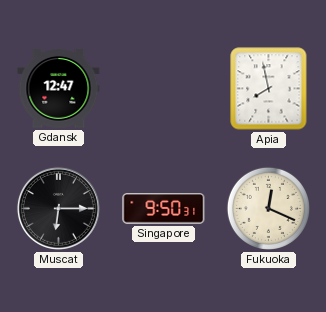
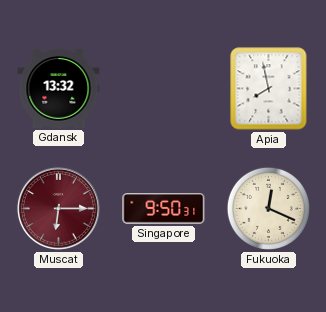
Gdansk: 12:47 -> 13:32
Muscat dial: black -> burgundy
